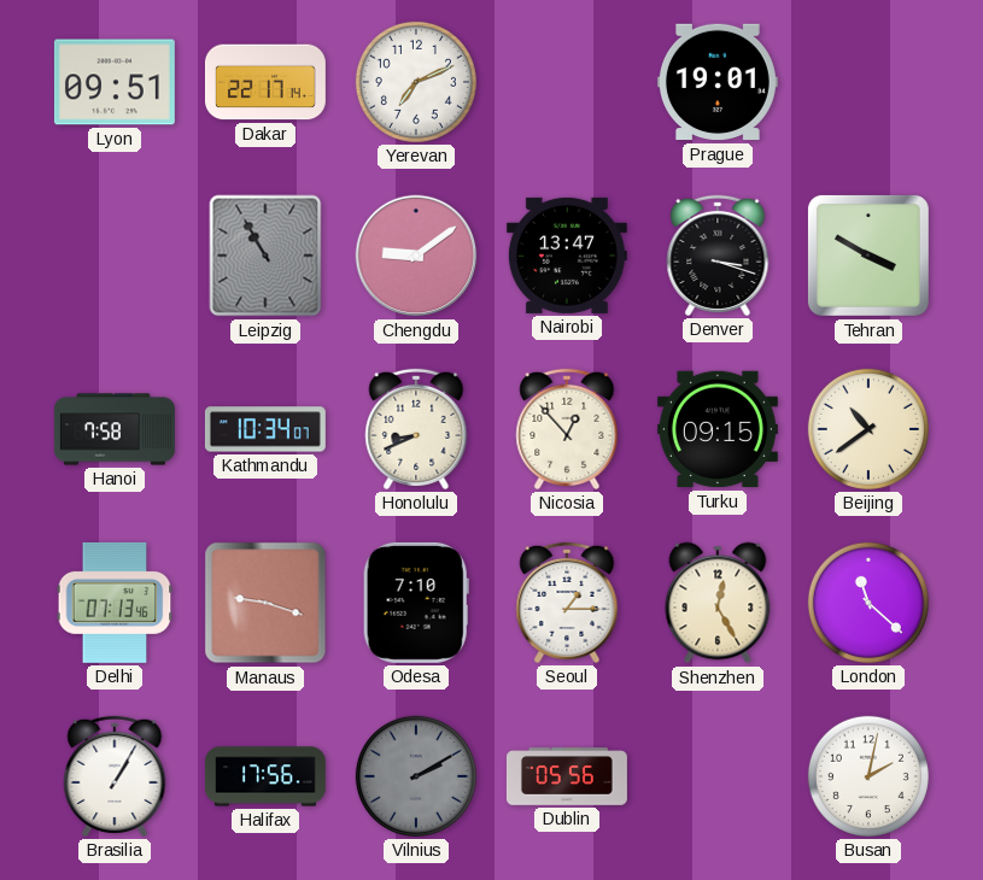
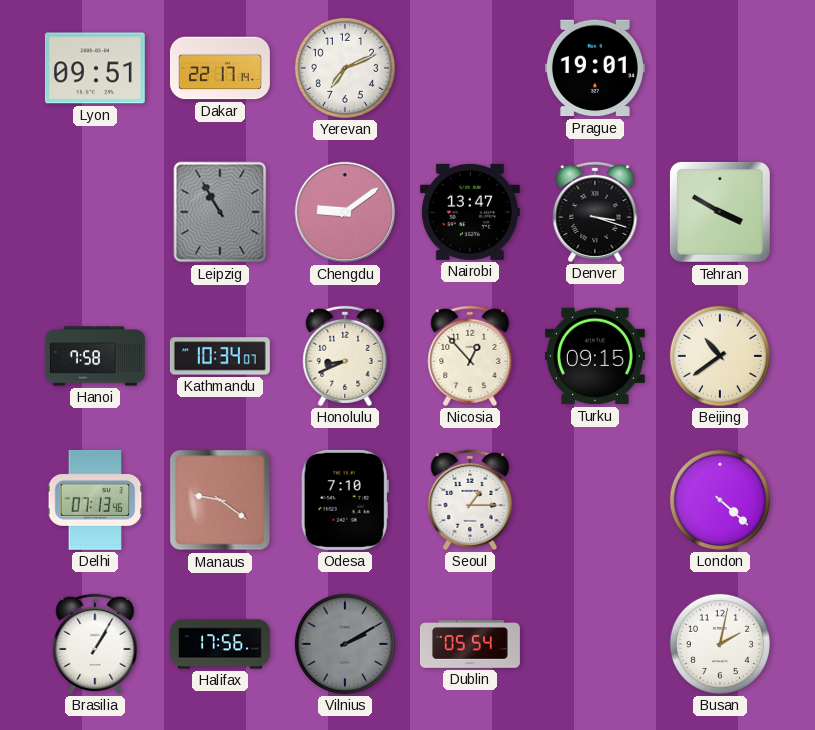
Manaus: 9:18 -> 9:21
Shenzhen: 12:25 -> none
London: 11:22 -> 4:22
Dublin: 05:56 -> 05:54
